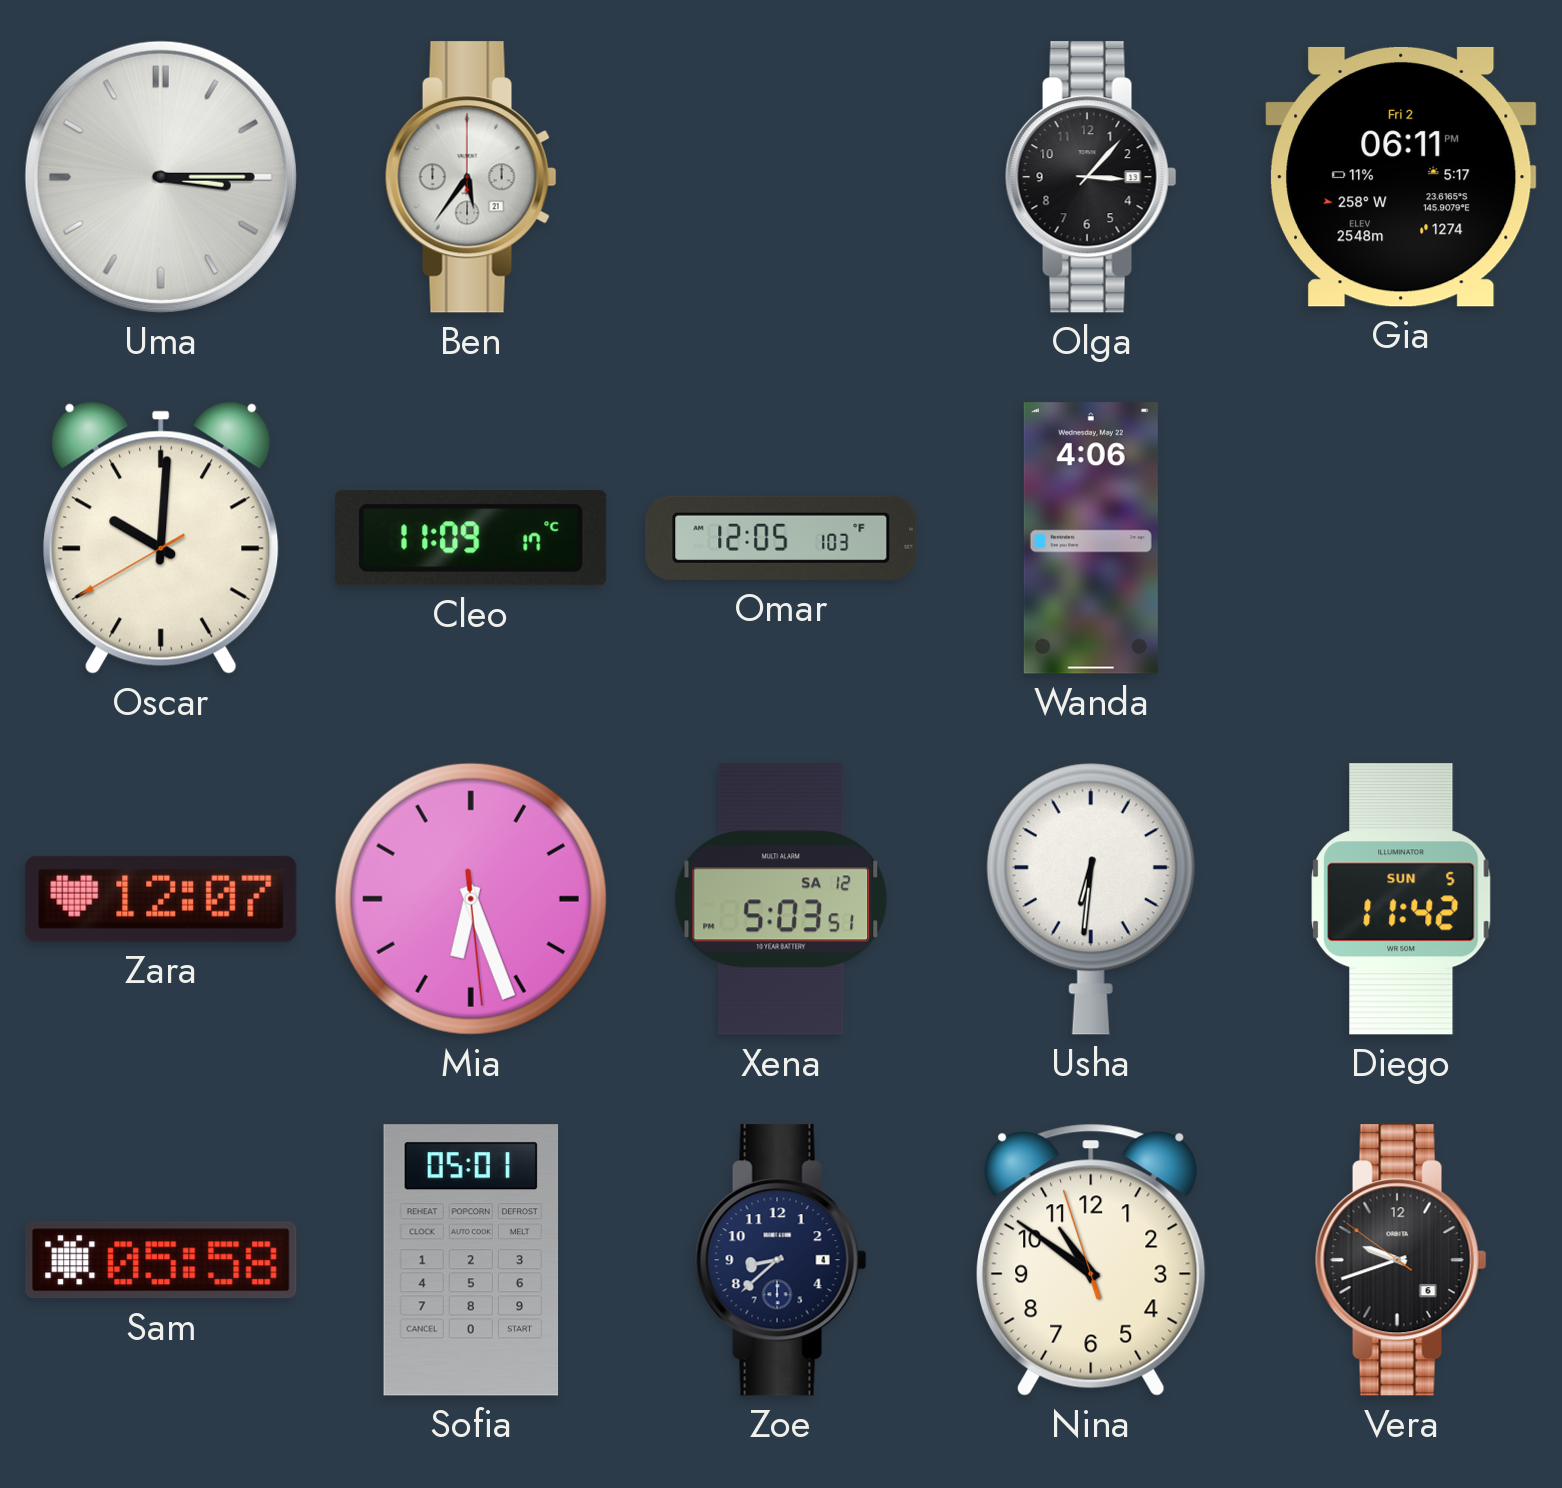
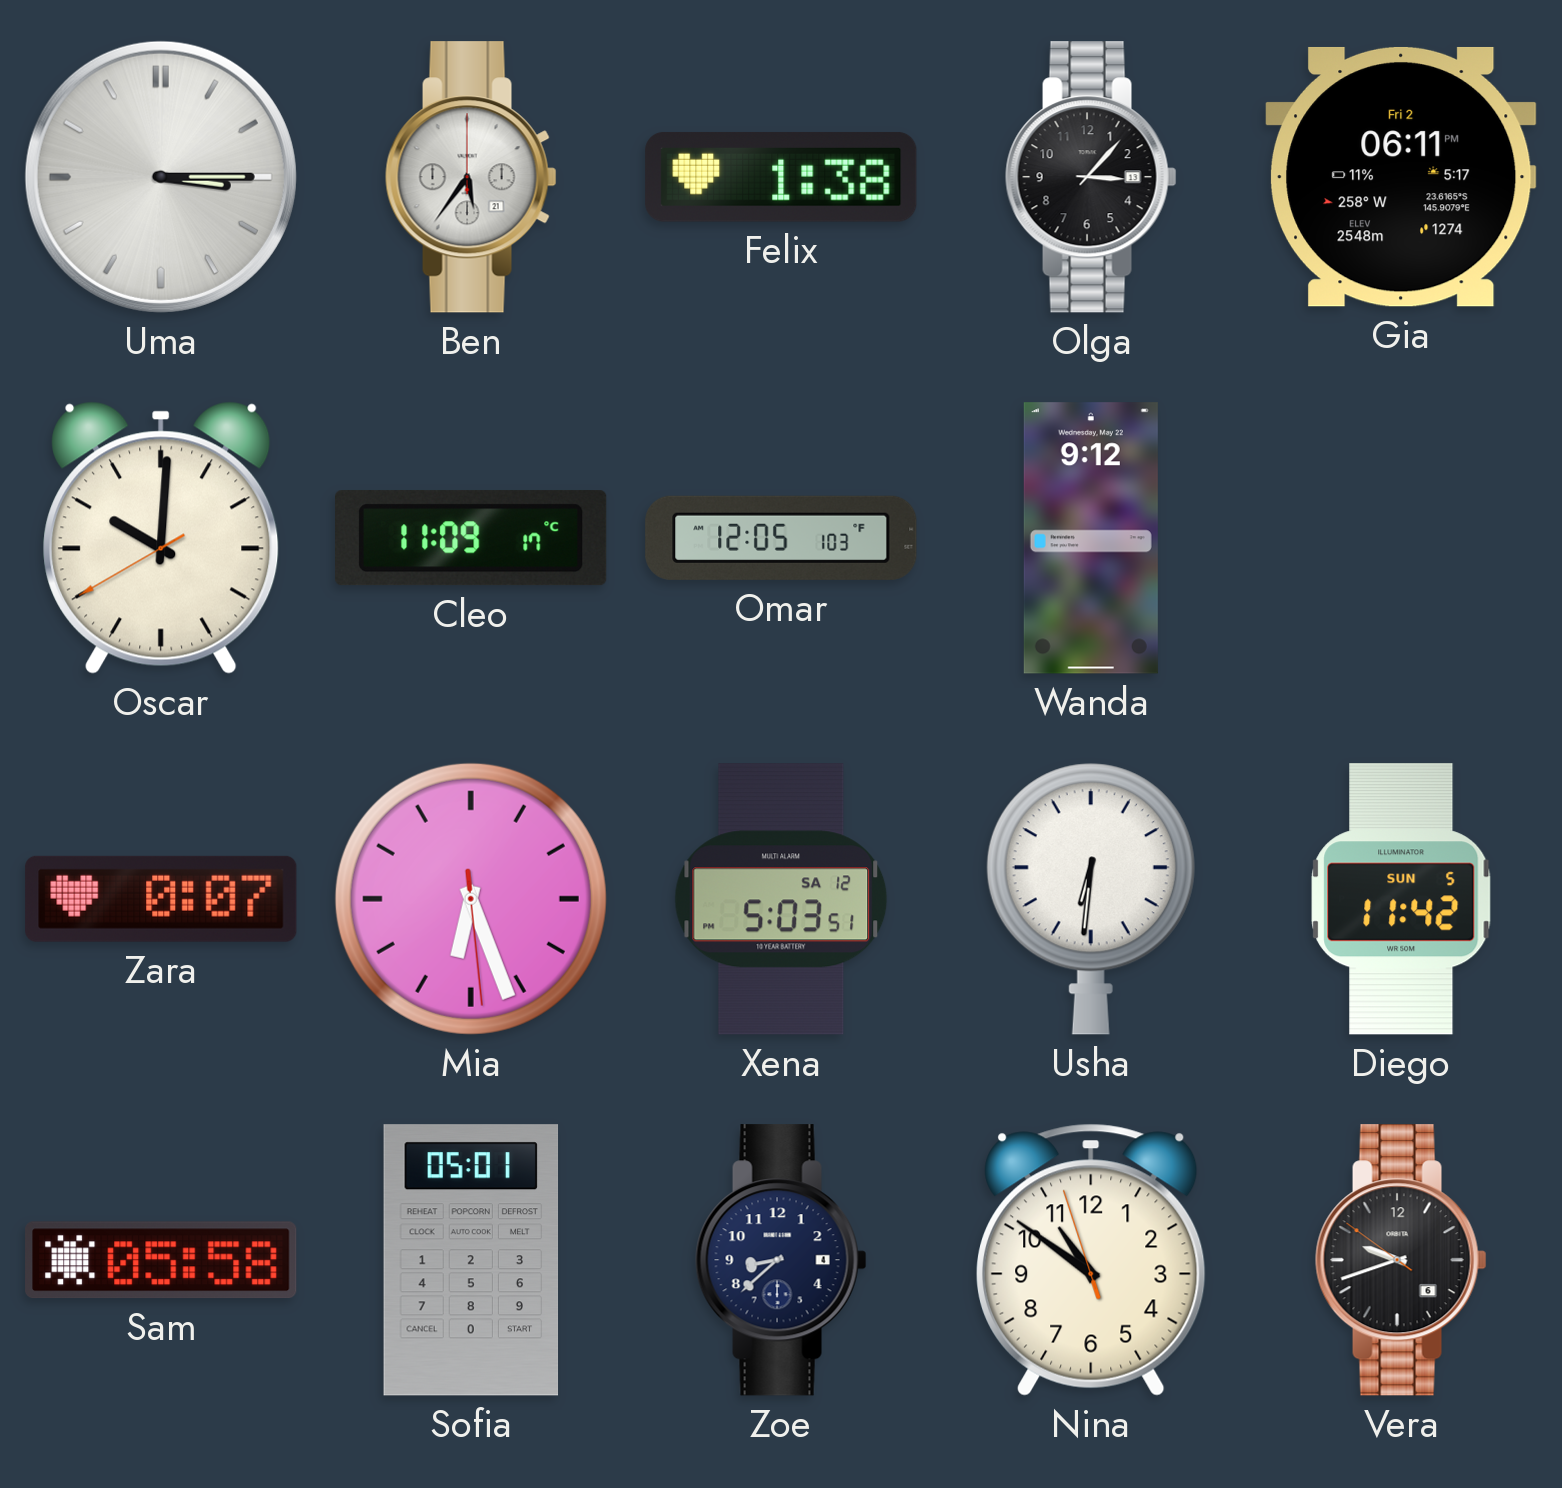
Felix: none -> 1:38
Wanda: 4:06 -> 9:12
Zara: 12:07 -> 0:07
